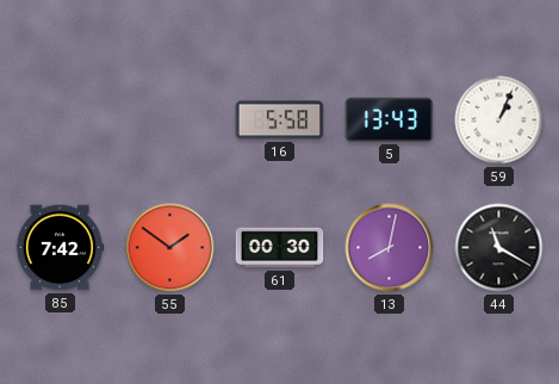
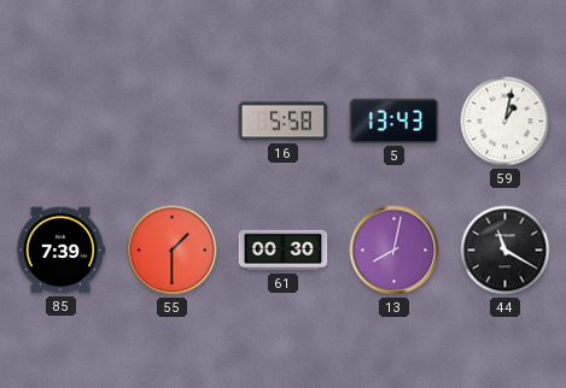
59: 1:04 -> 1:02
85: 7:42 -> 7:39
55: 1:51 -> 1:30
